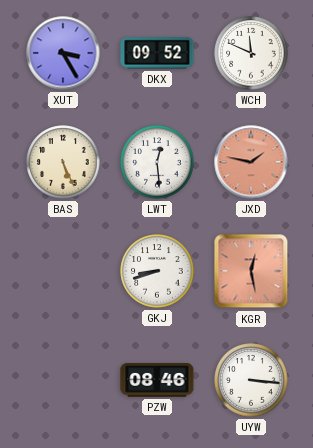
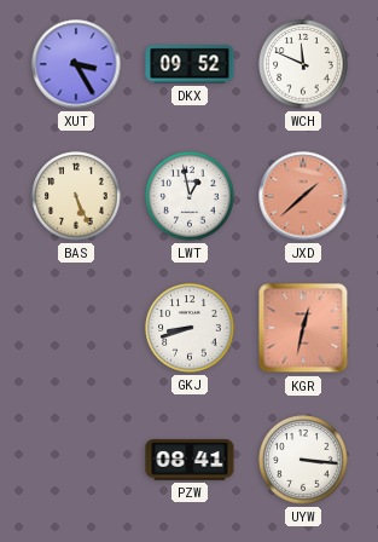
LWT: 12:29 -> 12:58
JXD: 1:47 -> 1:38
KGR: 12:28 -> 12:32
PZW: 08:46 -> 08:41
